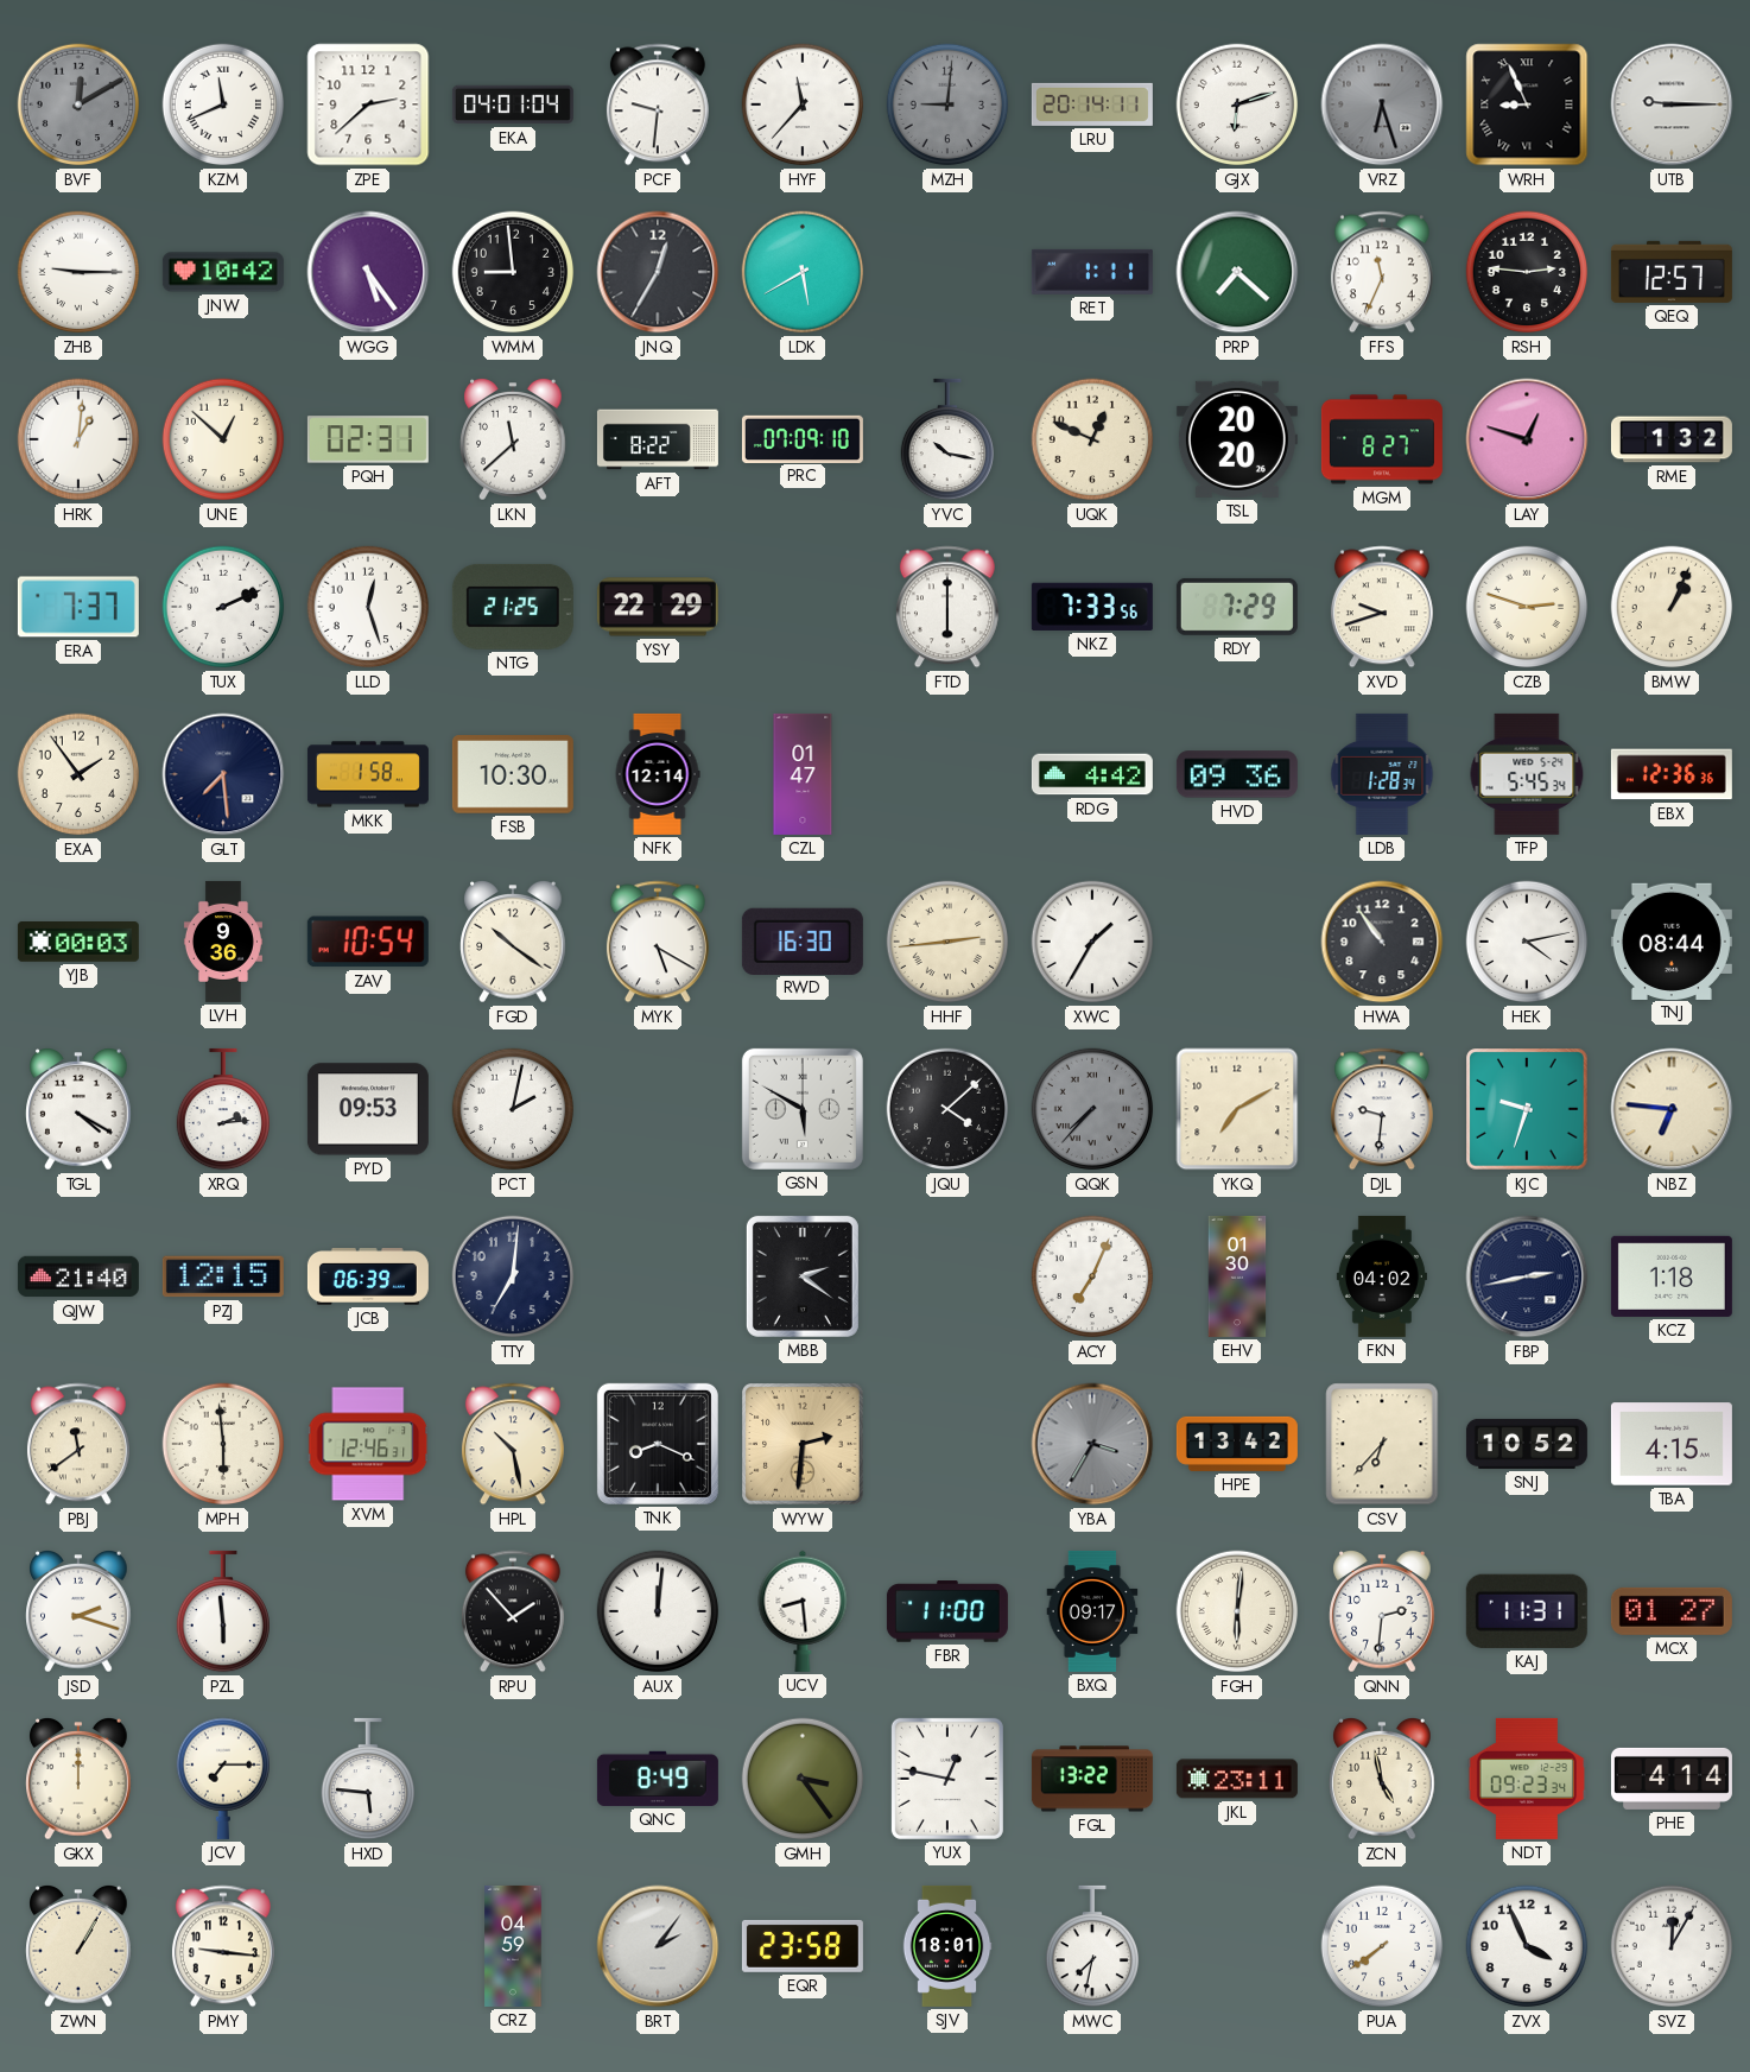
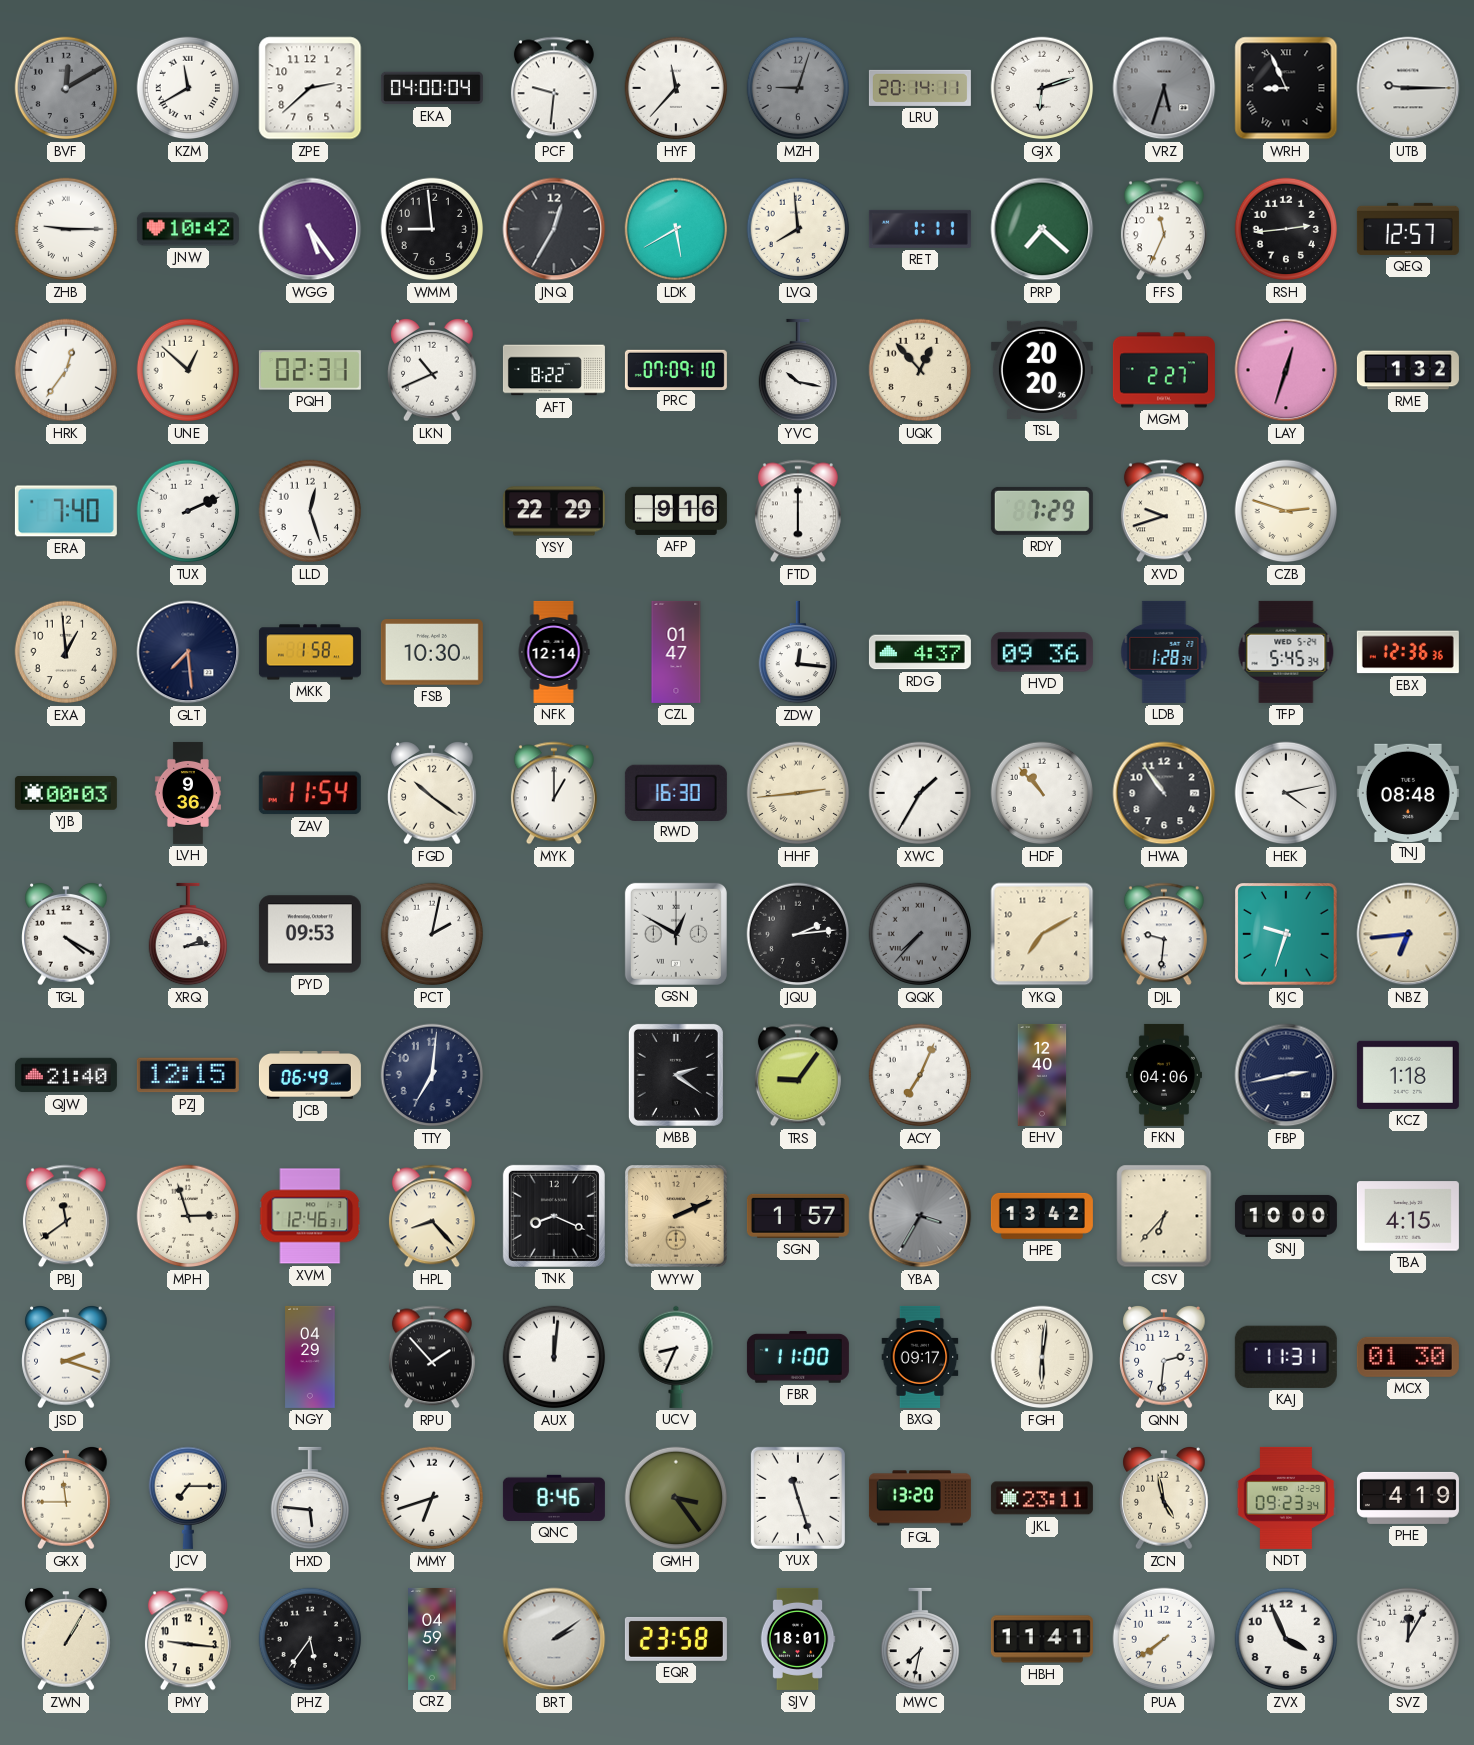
KZM: 11:41 -> 11:40
EKA: 04:01 -> 04:00
MZH: 9:01 -> 9:03
VRZ: 6:27 -> 5:33
LVQ: none -> 7:59
RSH: 2:46 -> 2:44
HRK: 1:01 -> 12:36
LKN: 11:38 -> 10:41
UQK: 12:49 -> 12:53
MGM: 8:27 -> 2:27
LAY: 12:48 -> 12:33
ERA: 7:37 -> 7:40
NTG: 21:25 -> none
AFP: none -> 9:16
NKZ: 7:33 -> none
BMW: 1:04 -> none
EXA: 1:54 -> 12:59
ZDW: none -> 12:16
RDG: 4:42 -> 4:37
ZAV: 10:54 -> 11:54
MYK: 5:20 -> 1:00
HDF: none -> 10:53
TNJ: 08:44 -> 08:48
GSN: 5:50 -> 12:50
JQU: 4:08 -> 2:14
NBZ: 6:46 -> 6:44
JCB: 06:39 -> 06:49
TRS: none -> 9:06
EHV: 01:30 -> 12:40
FKN: 04:02 -> 04:06
MPH: 5:59 -> 2:57
HPL: 10:28 -> 8:23
WYW: 2:31 -> 2:11
SGN: none -> 1:57
SNJ: 10:52 -> 10:00
PZL: 5:59 -> none
NGY: none -> 04:29
UCV: 8:29 -> 8:34
MCX: 01:27 -> 01:30
GKX: 12:00 -> 11:45
MMY: none -> 6:42
QNC: 8:49 -> 8:46
YUX: 12:47 -> 11:27
FGL: 13:22 -> 13:20
PHE: 4:14 -> 4:19
PHZ: none -> 5:36
BRT: 2:06 -> 2:09
HBH: none -> 11:41
